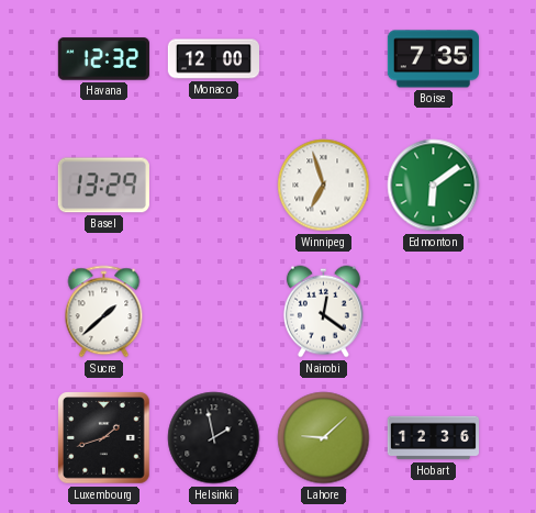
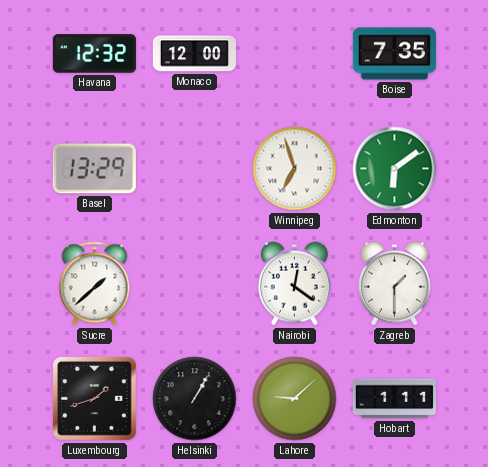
Zagreb: none -> 1:30
Helsinki: 1:58 -> 1:05
Hobart: 12:36 -> 1:11
